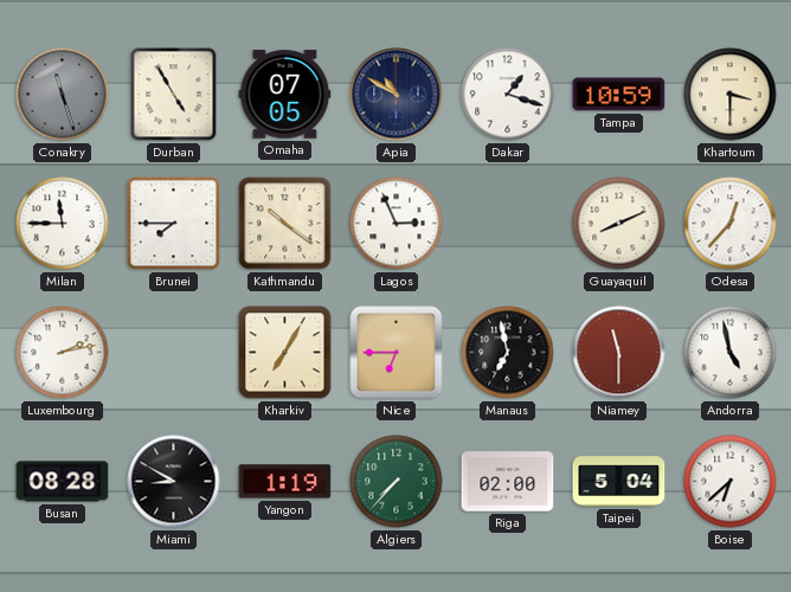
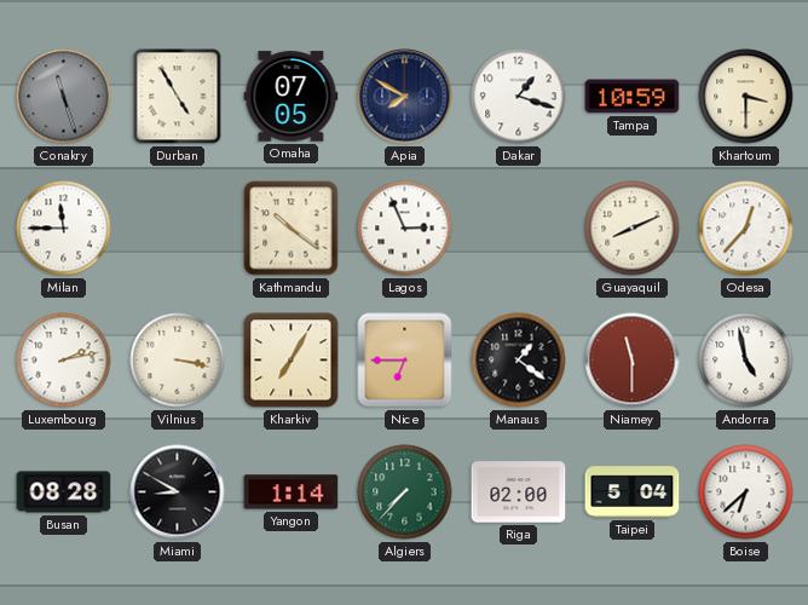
Apia: 10:50 -> 7:50
Brunei: 7:45 -> none
Vilnius: none -> 3:17
Manaus: 6:58 -> 1:21
Yangon: 1:19 -> 1:14
